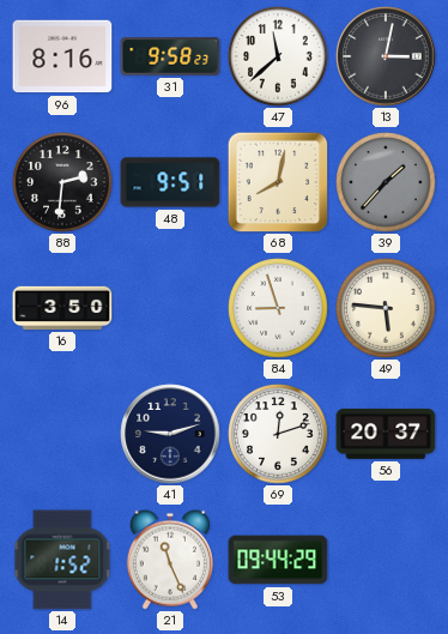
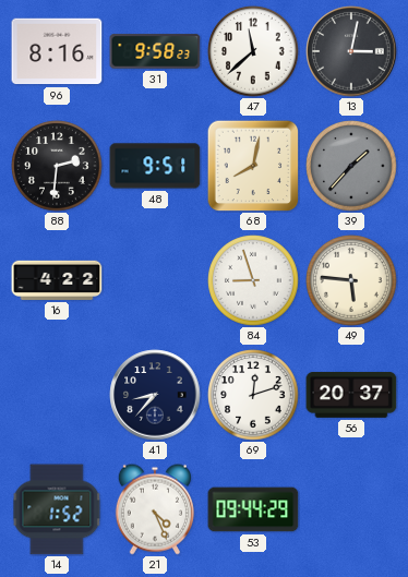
16: 3:50 -> 4:22
41: 9:12 -> 8:37
21: 11:26 -> 4:26
